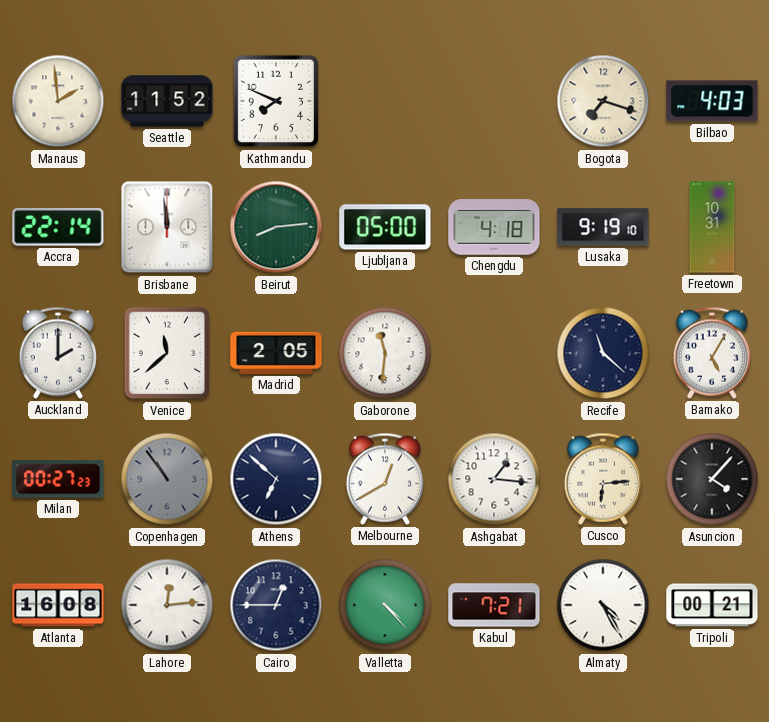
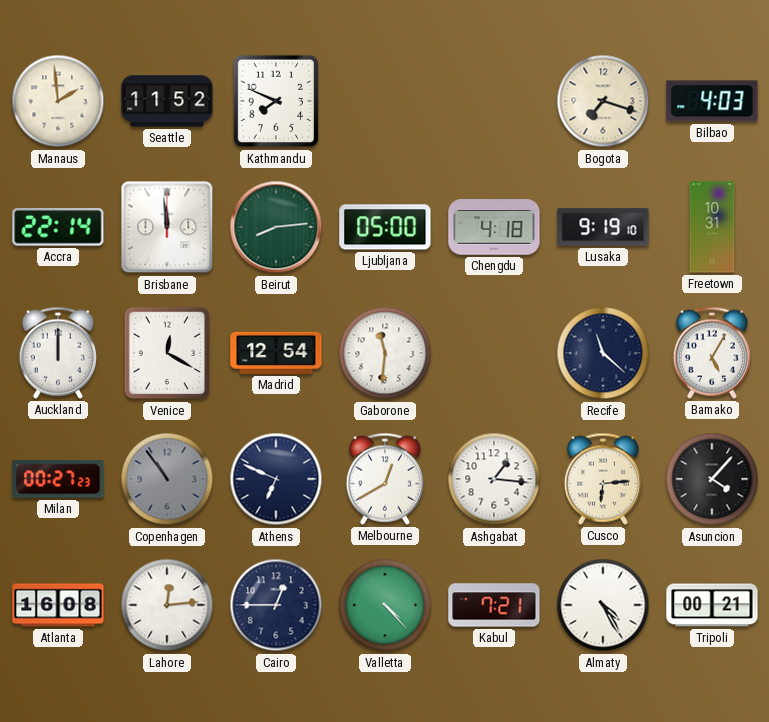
Auckland: 2:00 -> 12:00
Venice: 11:38 -> 12:20
Madrid: 2:05 -> 12:54
Athens: 6:52 -> 6:49
